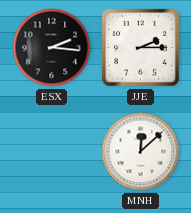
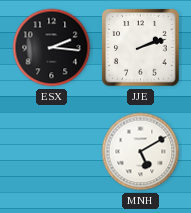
JJE: 2:15 -> 2:12
MNH: 12:08 -> 5:10
